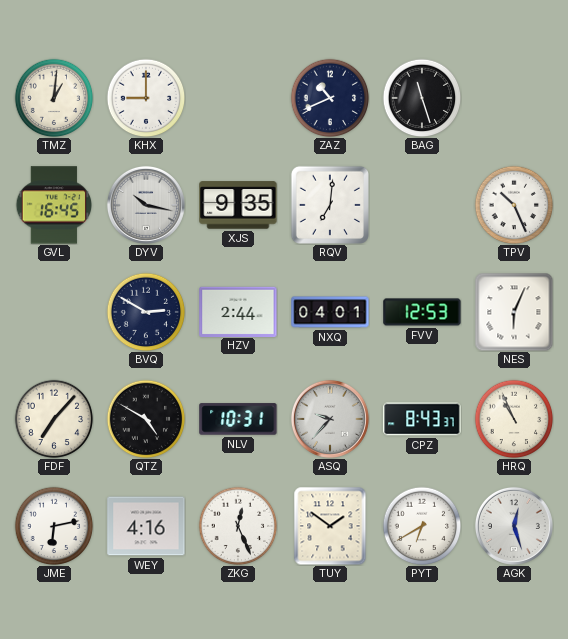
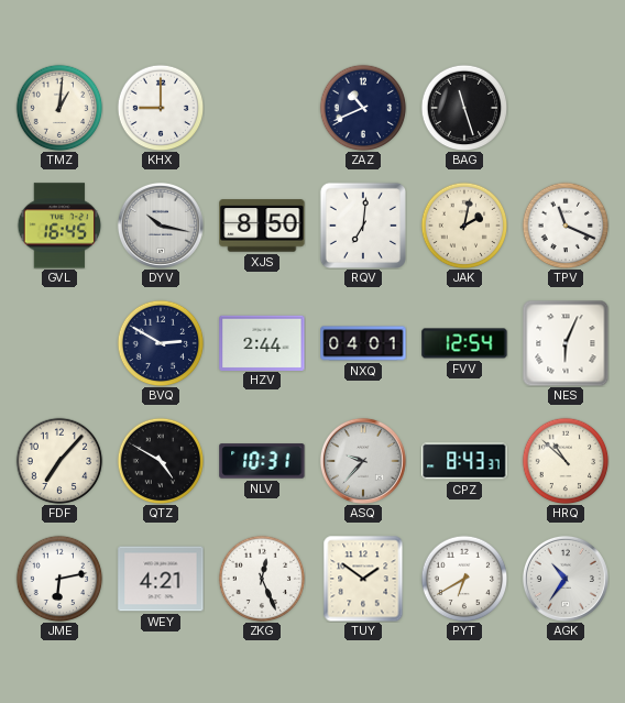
XJS: 9:35 -> 8:50
JAK: none -> 2:02
TPV: 10:26 -> 11:19
FVV: 12:53 -> 12:54
HRQ: 10:56 -> 10:52
WEY: 4:16 -> 4:21
AGK: 12:27 -> 10:36
